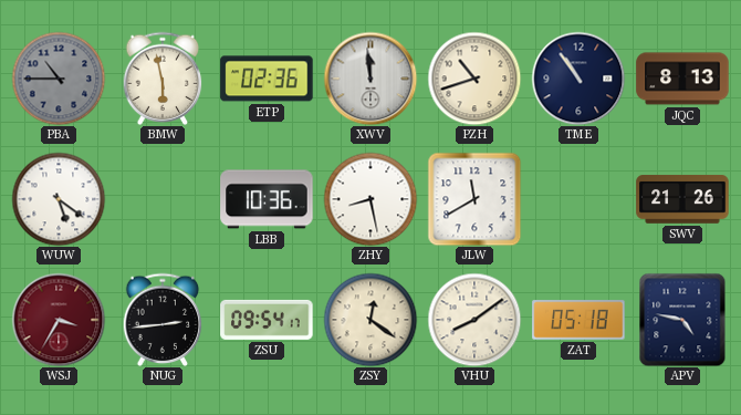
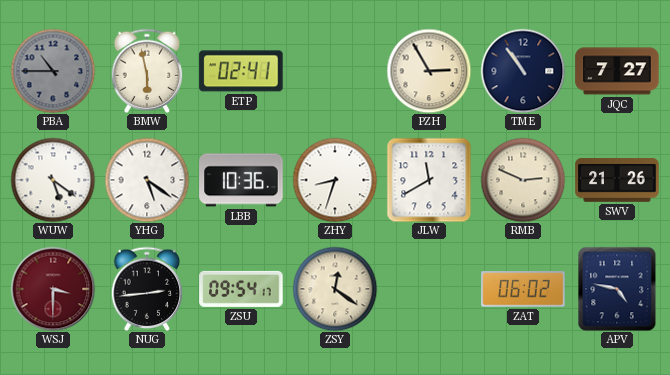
ETP: 02:36 -> 02:41
XWV: 11:59 -> none
PZH: 10:42 -> 2:55
JQC: 8:13 -> 7:27
YHG: none -> 5:21
ZHY: 8:28 -> 8:33
RMB: none -> 2:49
WSJ: 3:35 -> 3:30
VHU: 8:09 -> none
ZAT: 05:18 -> 06:02
